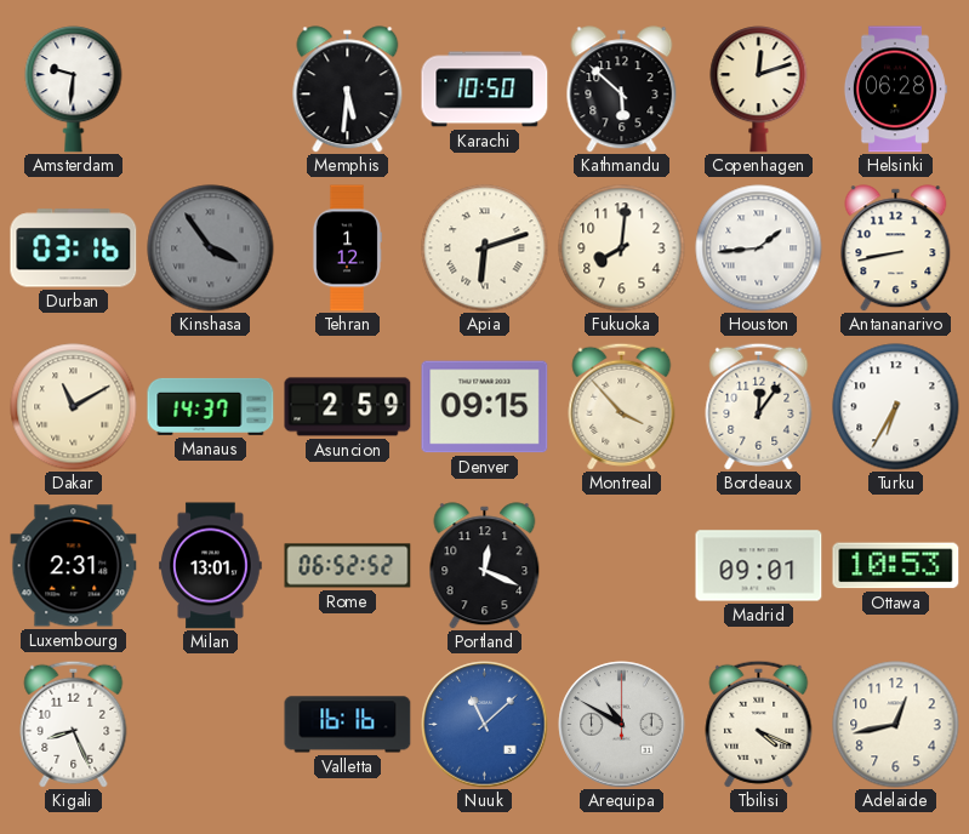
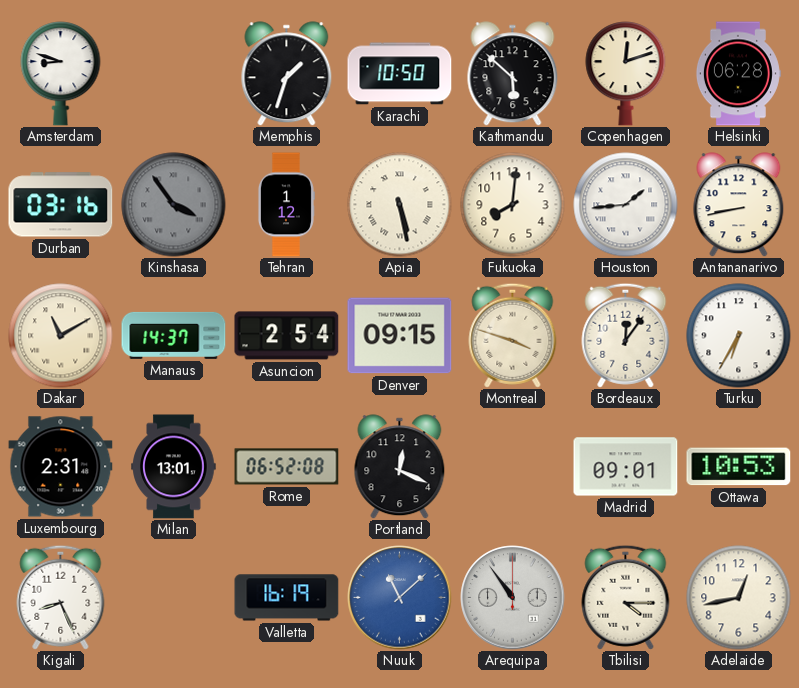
Amsterdam: 9:31 -> 8:48
Memphis: 5:31 -> 1:33
Apia: 6:12 -> 5:28
Asuncion: 2:59 -> 2:54
Montreal: 3:53 -> 3:48
Rome: 06:52:52 -> 06:52:08
Valletta: 16:16 -> 16:19
Arequipa: 10:50 -> 10:54
Tbilisi: 4:19 -> 4:15
